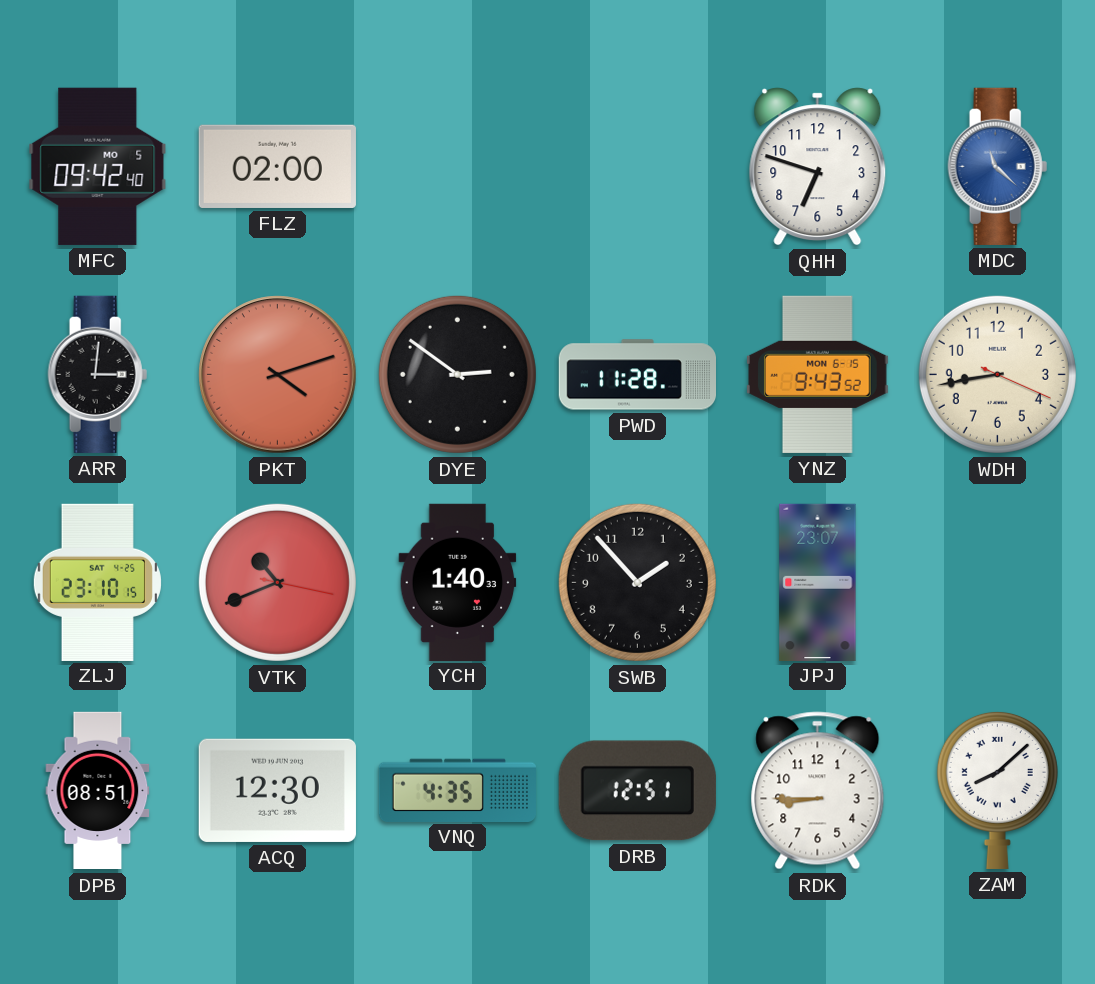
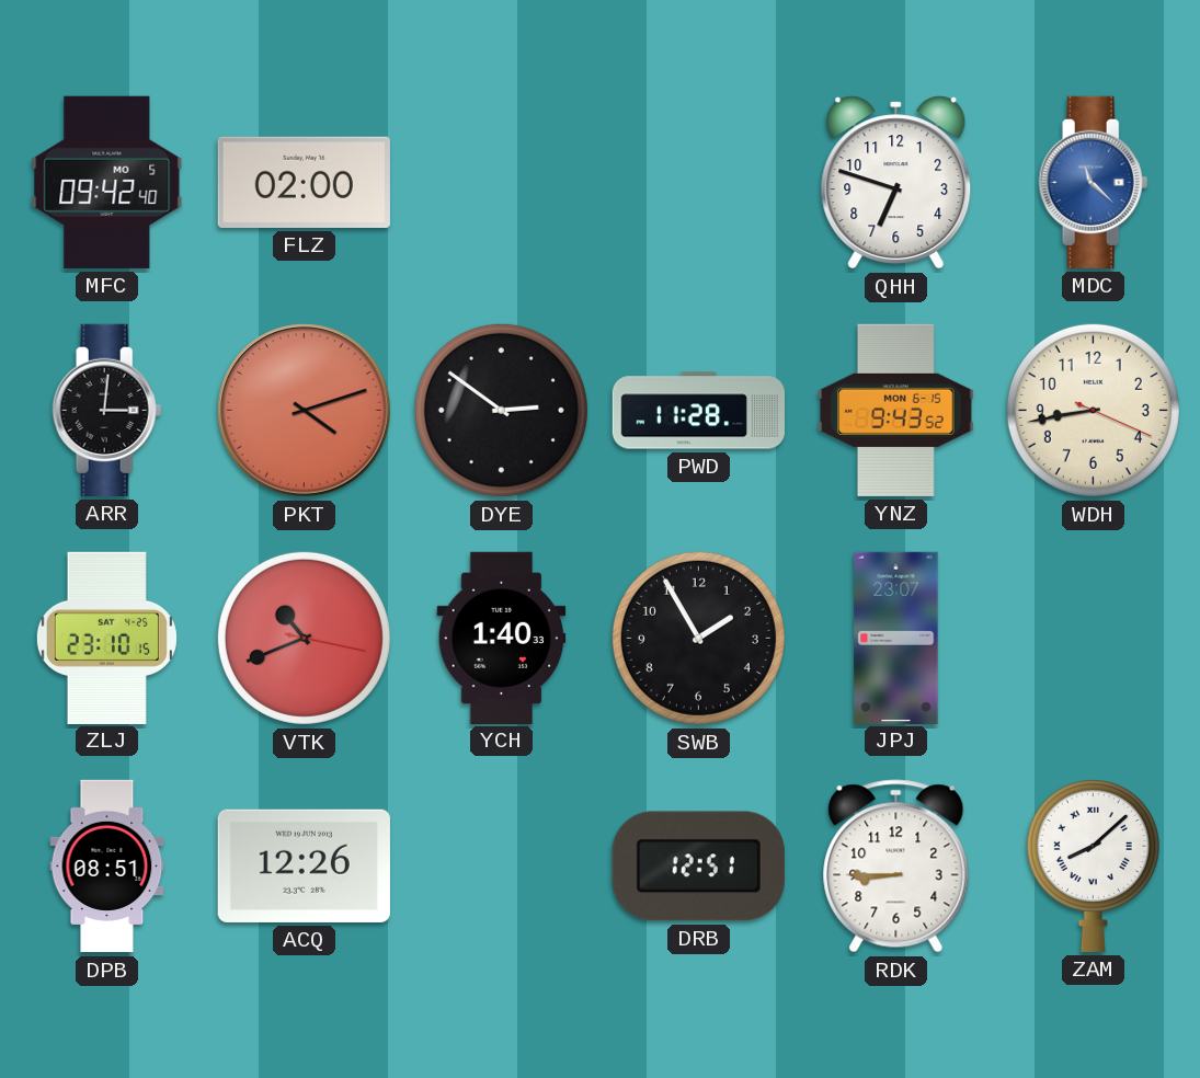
SWB: 1:53 -> 1:55
ACQ: 12:30 -> 12:26
VNQ: 4:35 -> none
